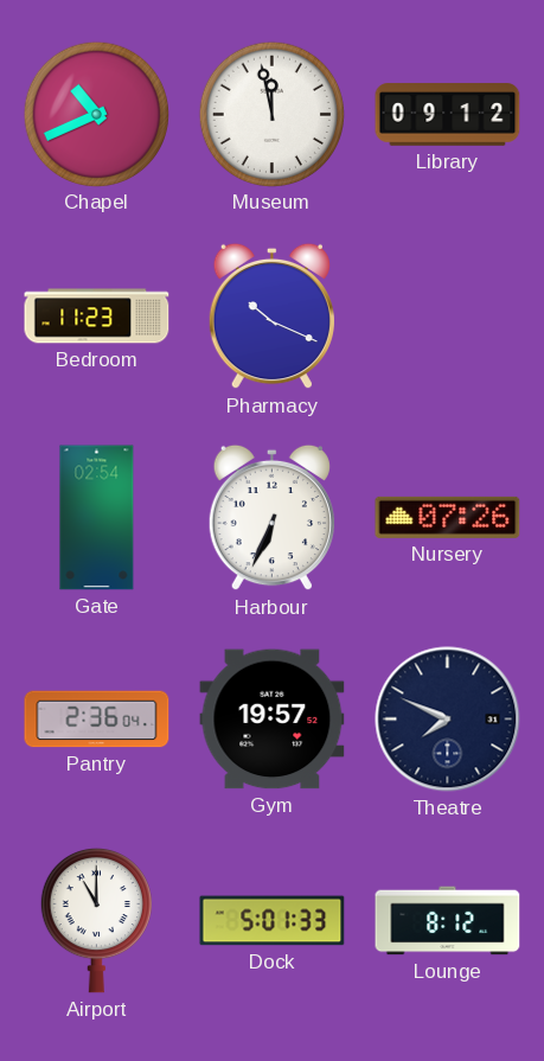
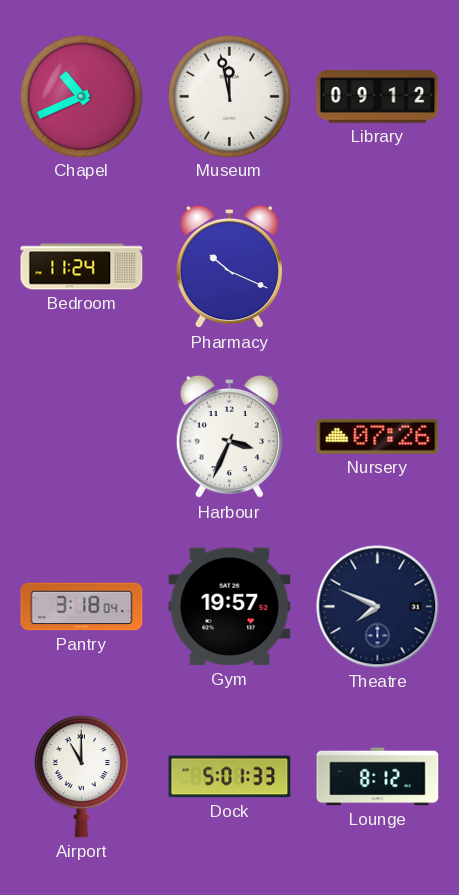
Bedroom: 11:23 -> 11:24
Gate: 02:54 -> none
Harbour: 6:34 -> 3:34
Pantry: 2:36 -> 3:18
